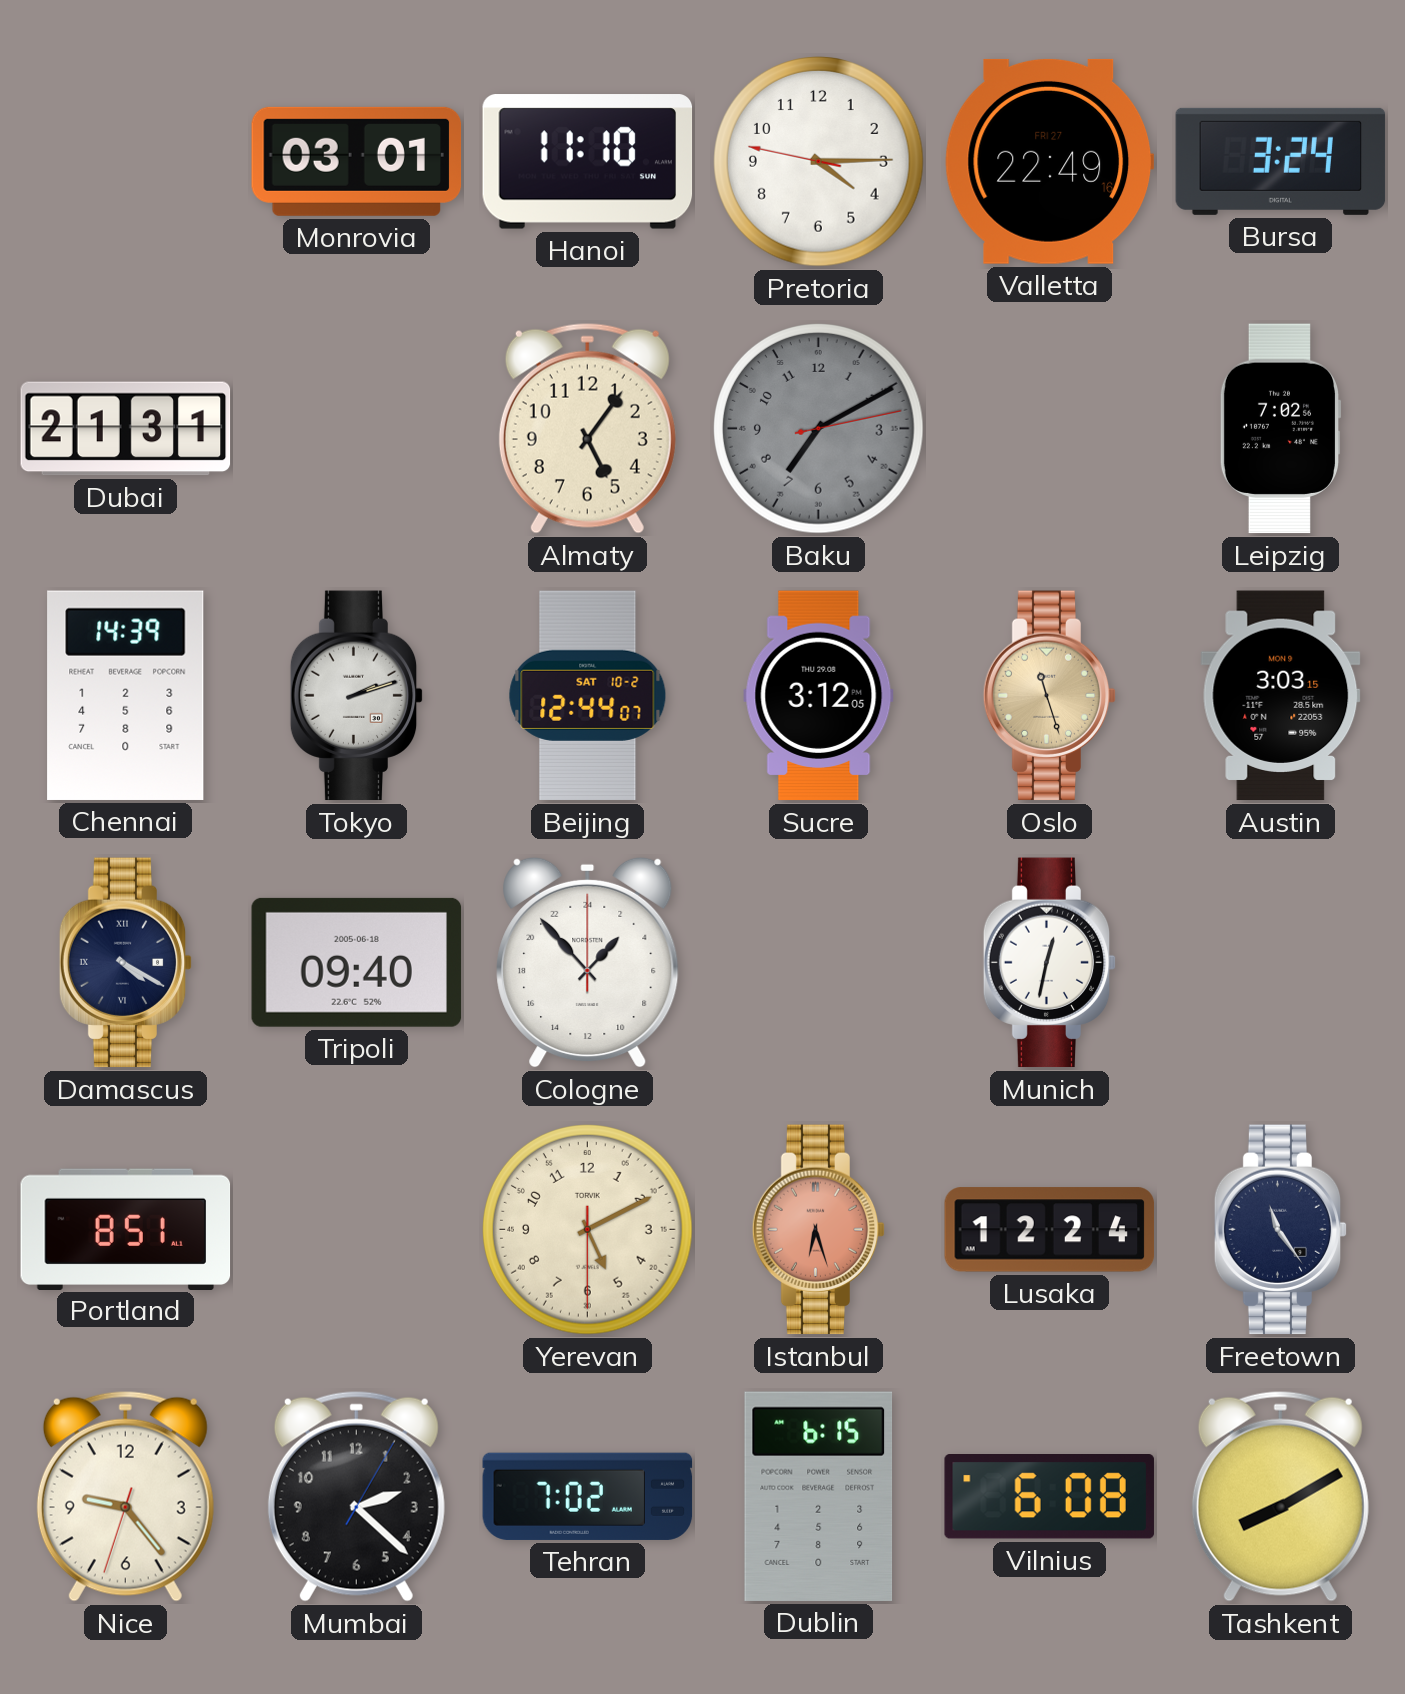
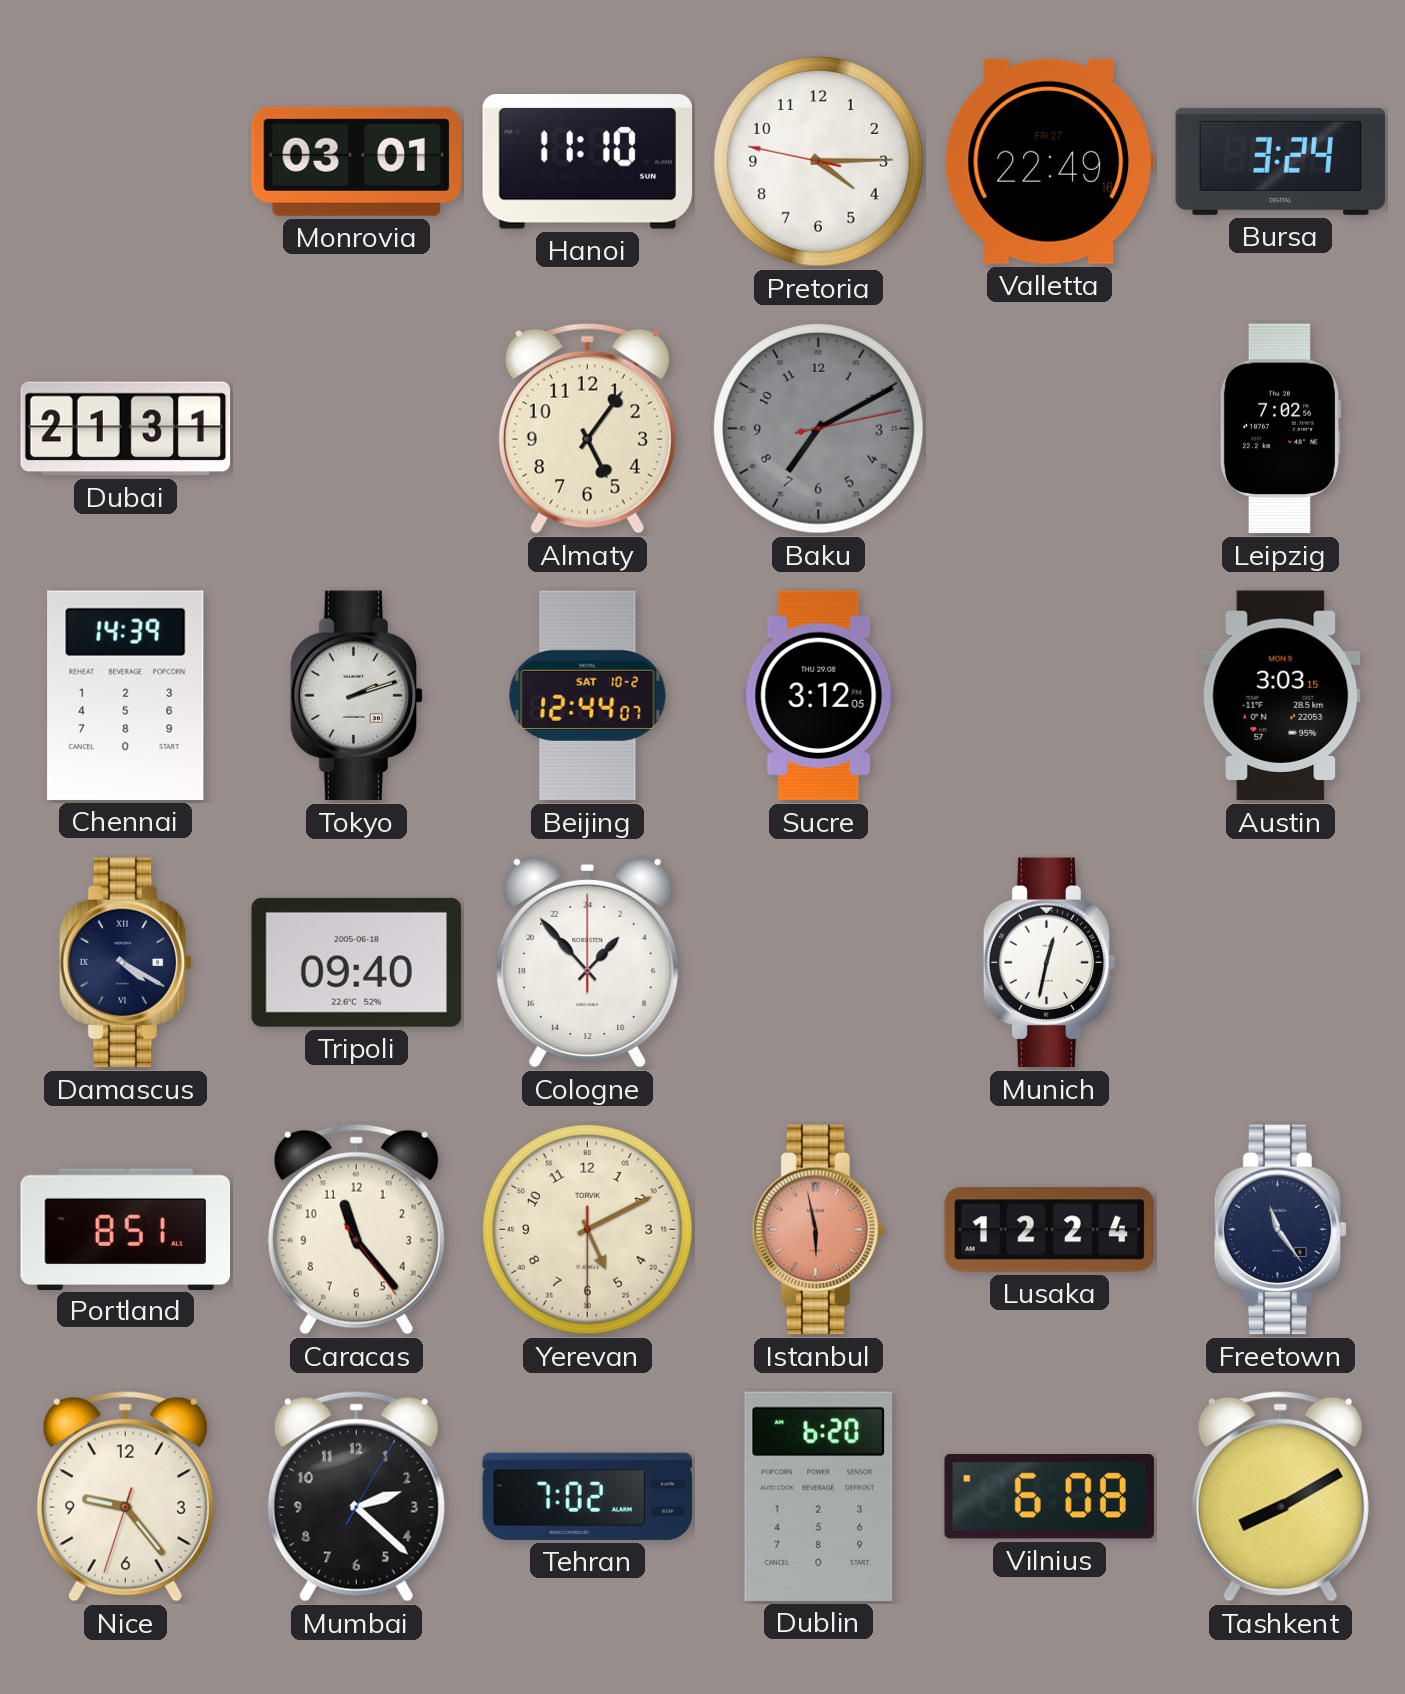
Oslo: 11:27 -> none
Caracas: none -> 11:23
Istanbul: 6:27 -> 5:58
Dublin: 6:15 -> 6:20
